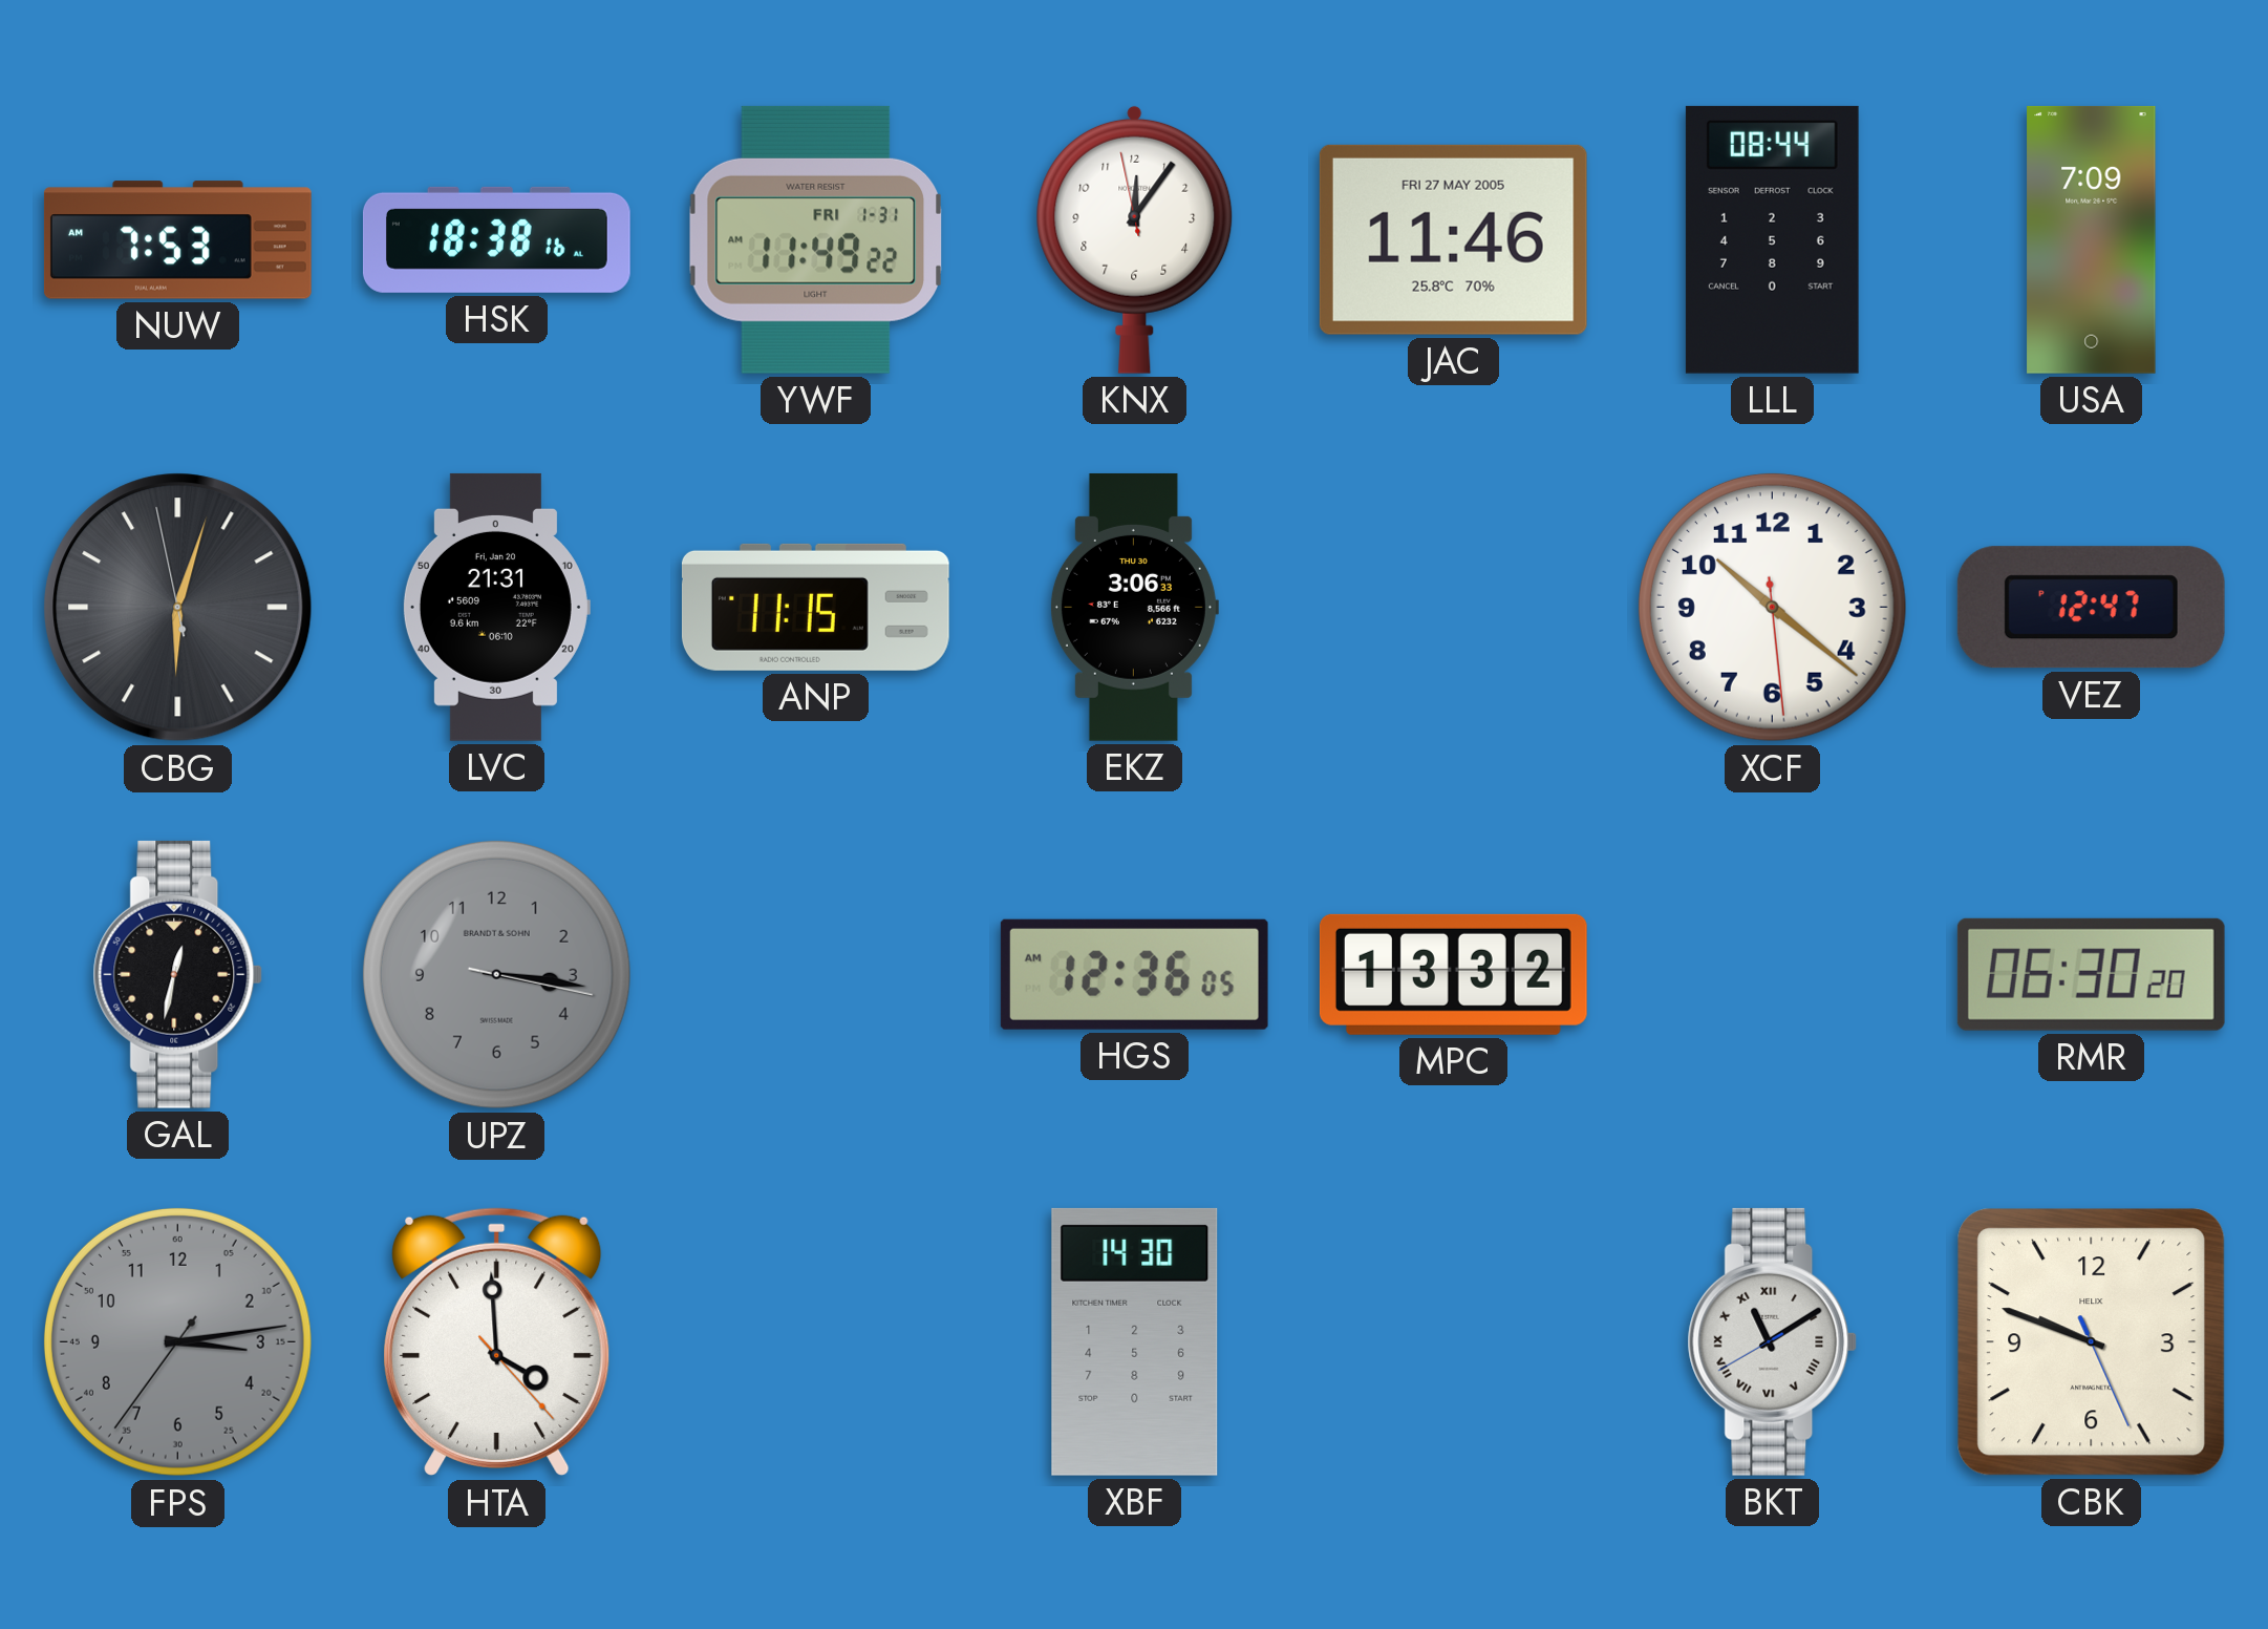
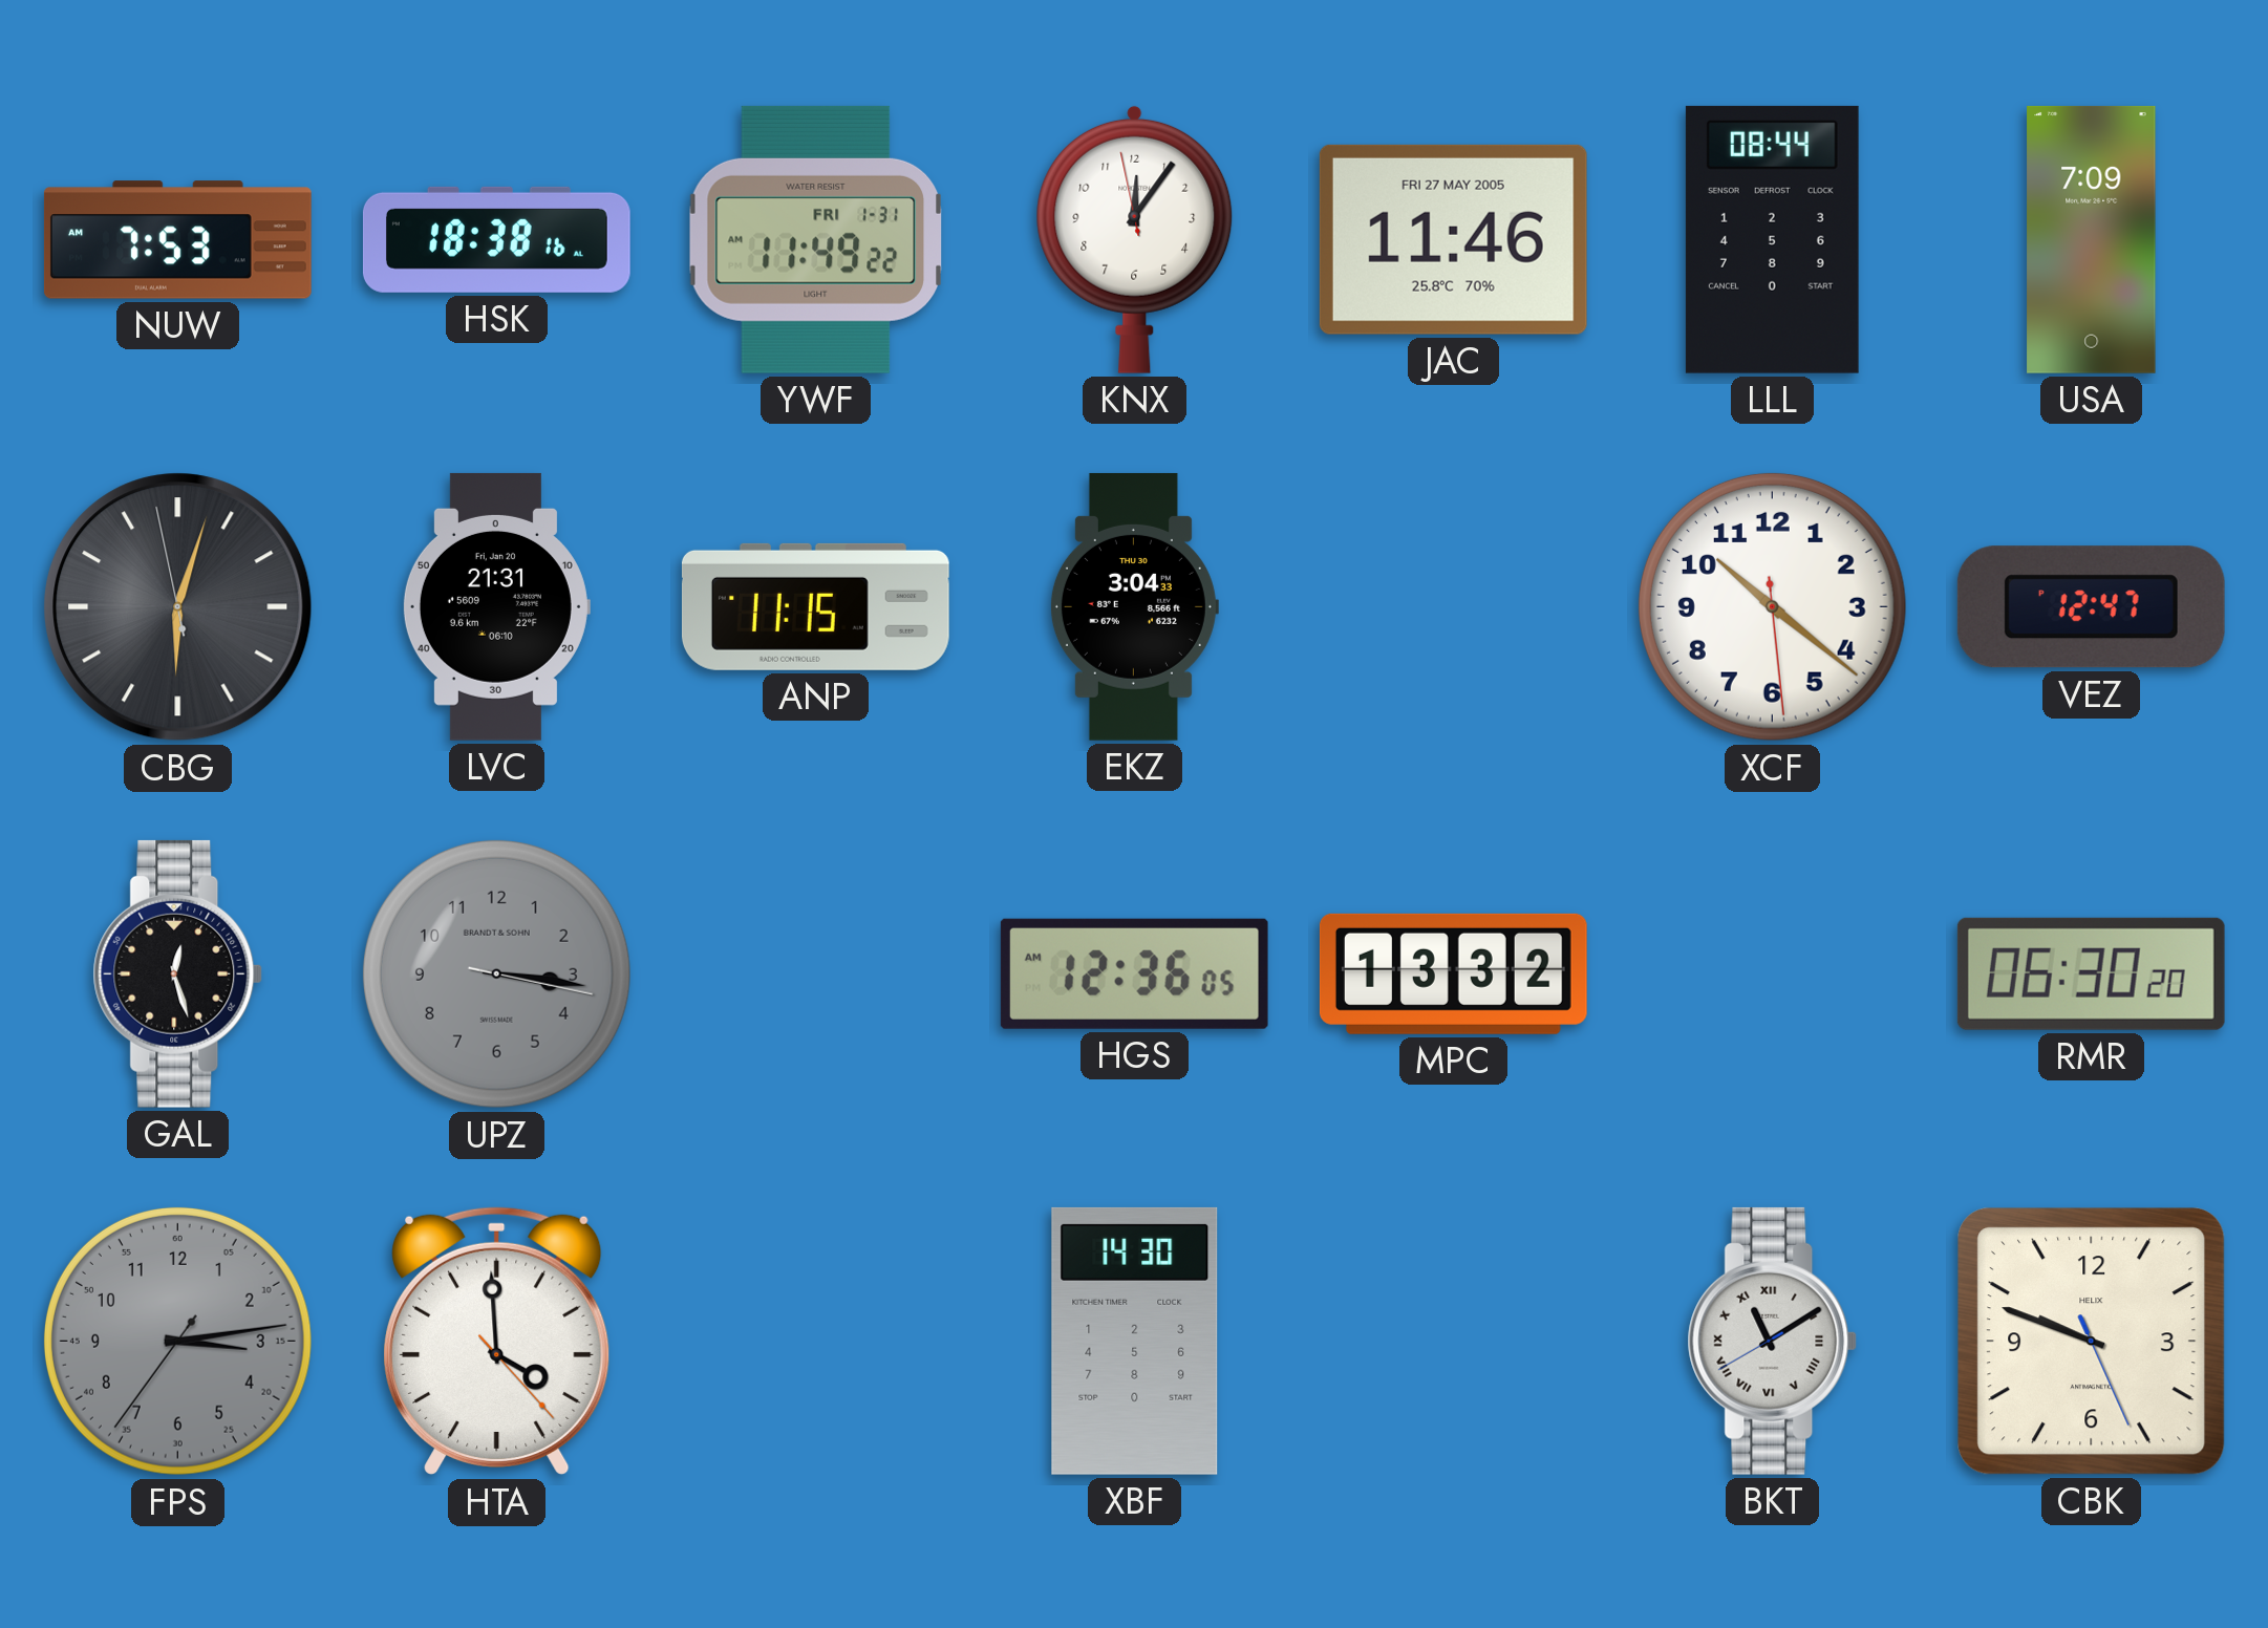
EKZ: 3:06 -> 3:04
GAL: 12:32 -> 12:27
